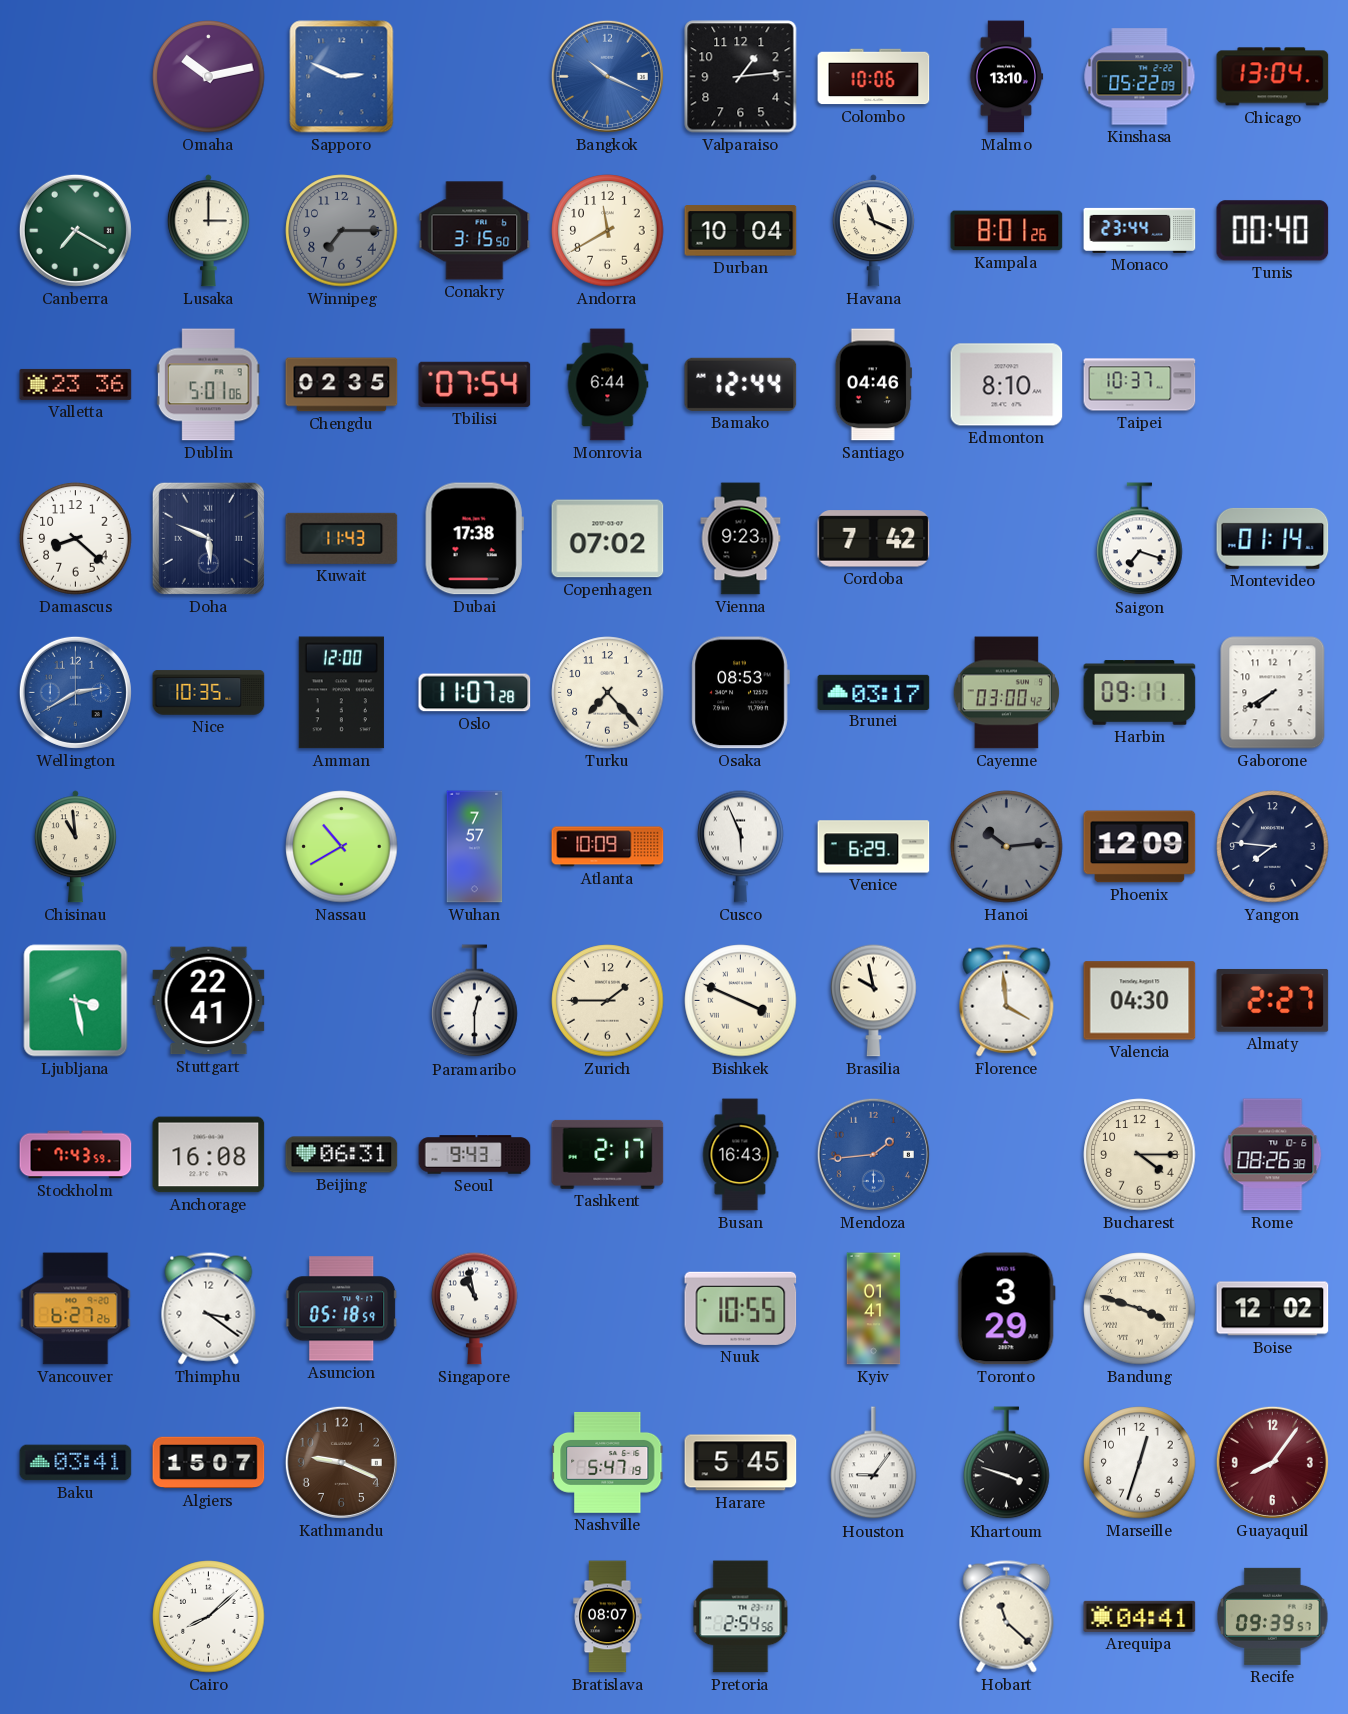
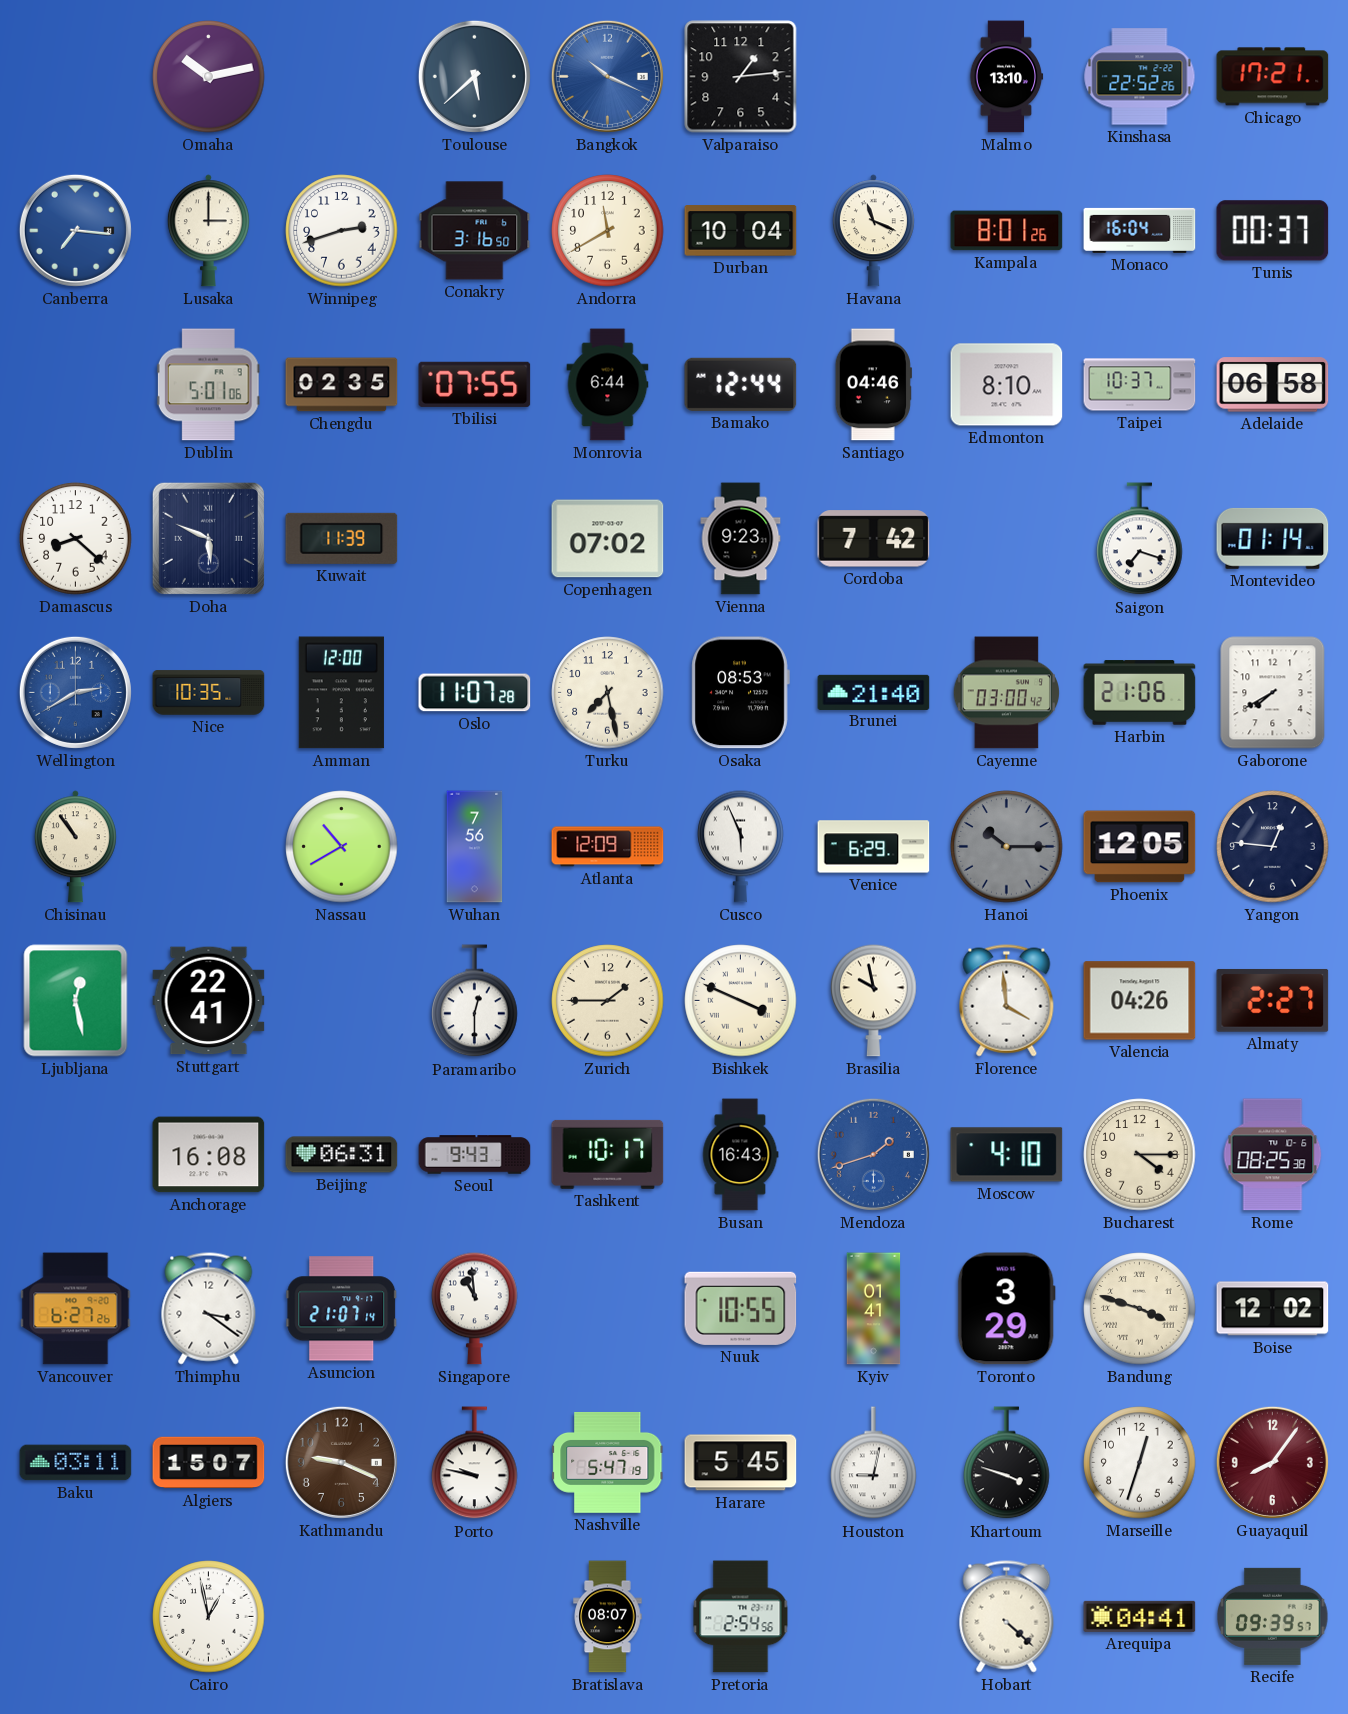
Sapporo: 2:49 -> none
Toulouse: none -> 5:38
Colombo: 10:06 -> none
Kinshasa: 05:22 -> 22:52
Chicago: 13:04 -> 17:21
Canberra: 7:20 -> 7:16
Canberra dial: green -> blue
Winnipeg: 7:15 -> 2:42
Winnipeg dial: grey -> white
Conakry: 3:15 -> 3:16
Monaco: 23:44 -> 16:04
Tunis: 00:40 -> 00:37
Valletta: 23:36 -> none
Tbilisi: 07:54 -> 07:55
Adelaide: none -> 06:58
Kuwait: 11:43 -> 11:39
Dubai: 17:38 -> none
Turku: 7:23 -> 7:28
Brunei: 03:17 -> 21:40
Harbin: 09:11 -> 21:06
Chisinau: 10:59 -> 10:54
Wuhan: 7:57 -> 7:56
Atlanta: 10:09 -> 12:09
Hanoi: 10:14 -> 10:15
Phoenix: 12:09 -> 12:05
Yangon: 7:46 -> 12:46
Ljubljana: 3:28 -> 12:28
Valencia: 04:30 -> 04:26
Stockholm: 7:43 -> none
Tashkent: 2:17 -> 10:17
Mendoza: 1:44 -> 1:42
Moscow: none -> 4:10
Rome: 08:26 -> 08:25
Asuncion: 05:18 -> 21:07
Singapore: 10:58 -> 10:59
Baku: 03:41 -> 03:11
Porto: none -> 9:47
Houston: 9:06 -> 9:02
Cairo: 8:08 -> 12:58
Hobart: 11:22 -> 4:22
